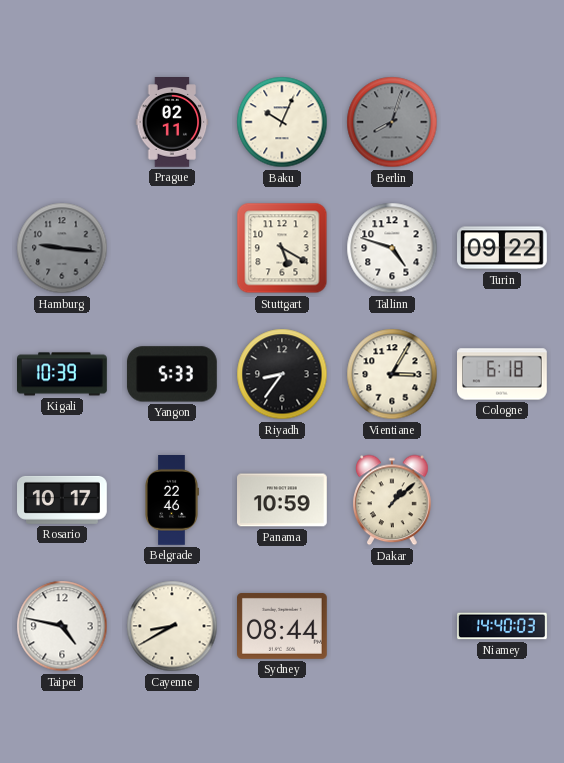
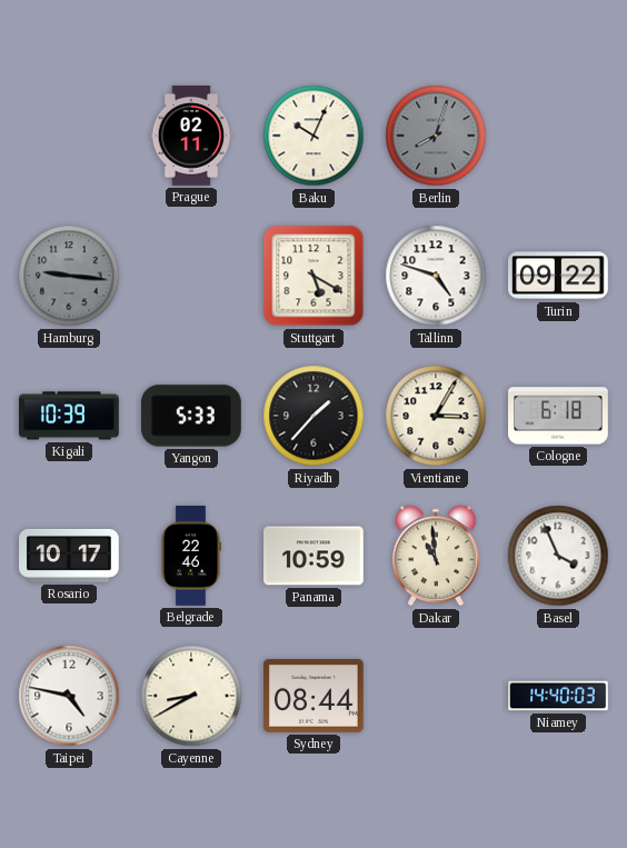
Riyadh: 8:36 -> 1:37
Dakar: 1:08 -> 10:59
Basel: none -> 3:56
